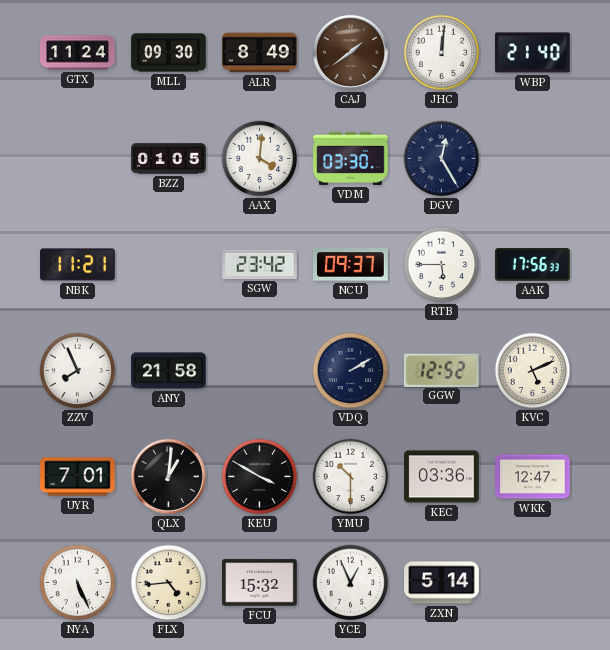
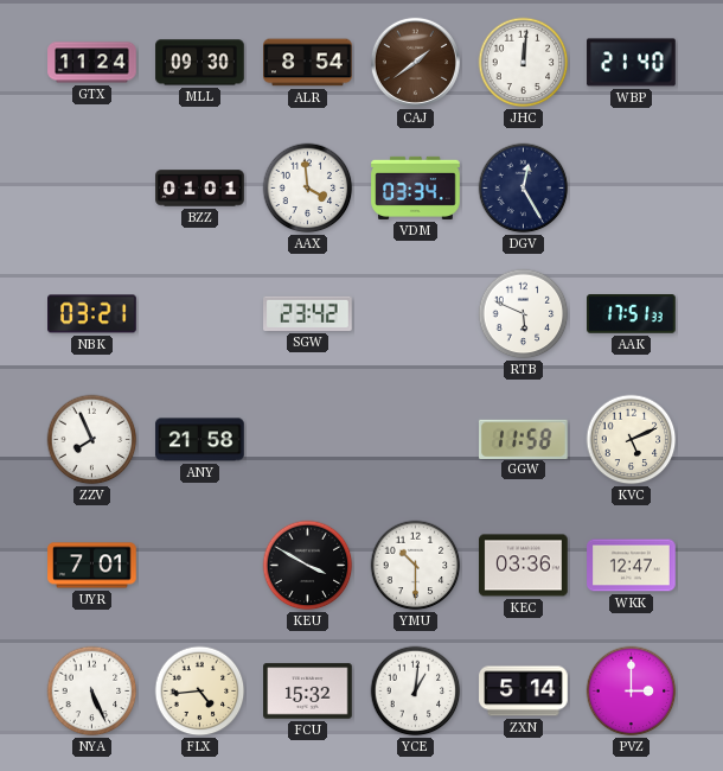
ALR: 8:49 -> 8:54
BZZ: 01:05 -> 01:01
AAX: 4:01 -> 3:59
VDM: 03:30 -> 03:34
NBK: 11:21 -> 03:21
NCU: 09:37 -> none
RTB: 5:45 -> 5:49
AAK: 17:56 -> 17:51
VDQ: 2:10 -> none
GGW: 12:52 -> 11:58
QLX: 1:01 -> none
YCE: 12:56 -> 1:01
PVZ: none -> 3:00
